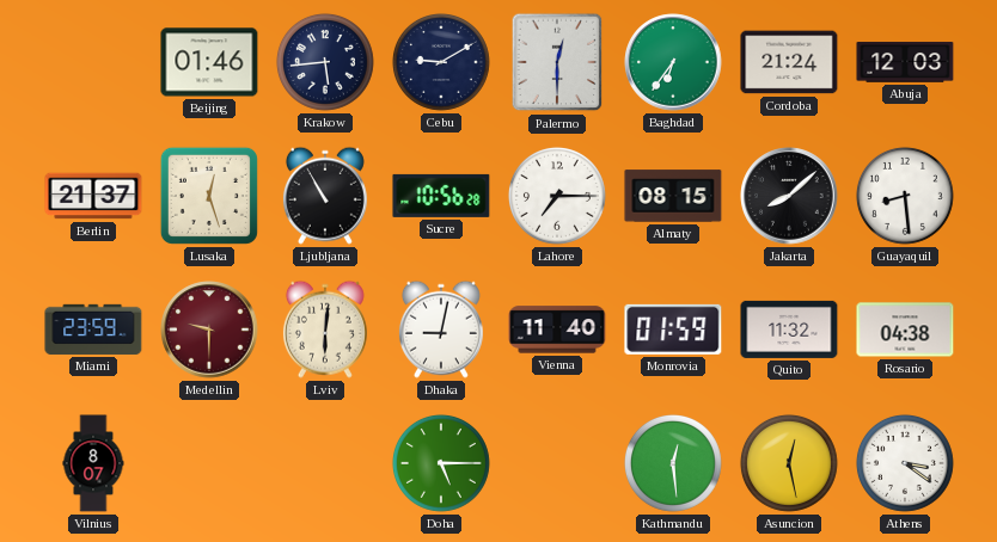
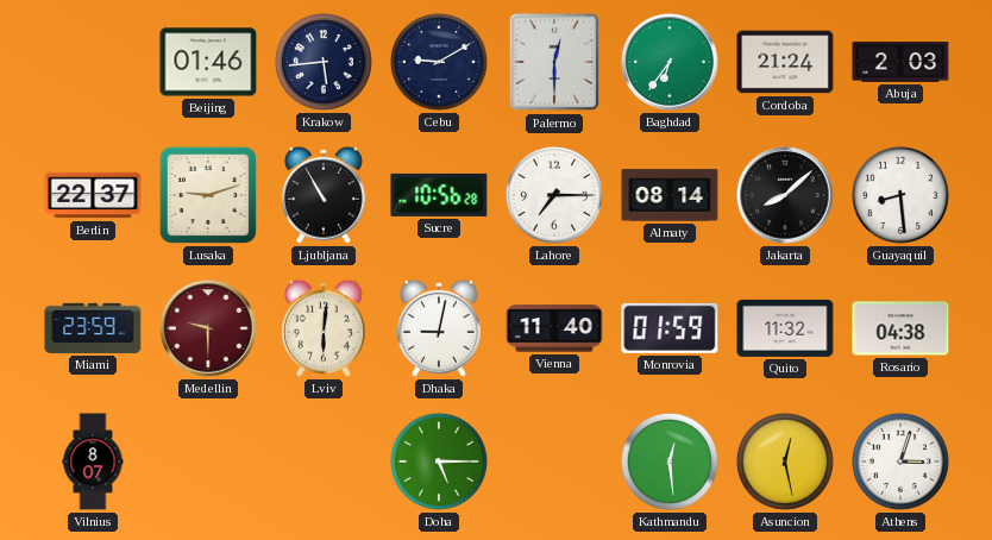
Abuja: 12:03 -> 2:03
Berlin: 21:37 -> 22:37
Lusaka: 12:27 -> 9:12
Almaty: 08:15 -> 08:14
Athens: 3:21 -> 3:03
